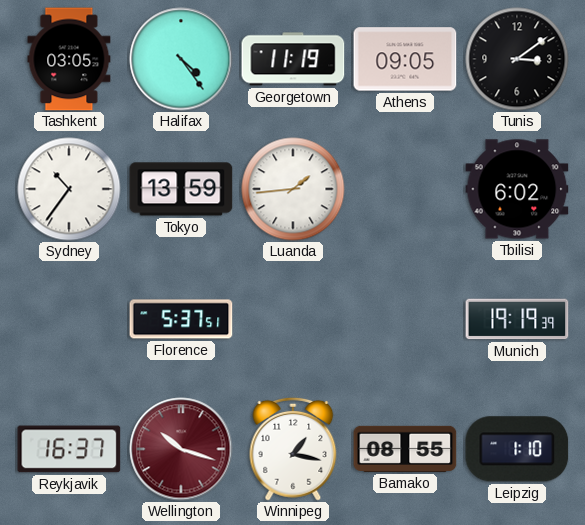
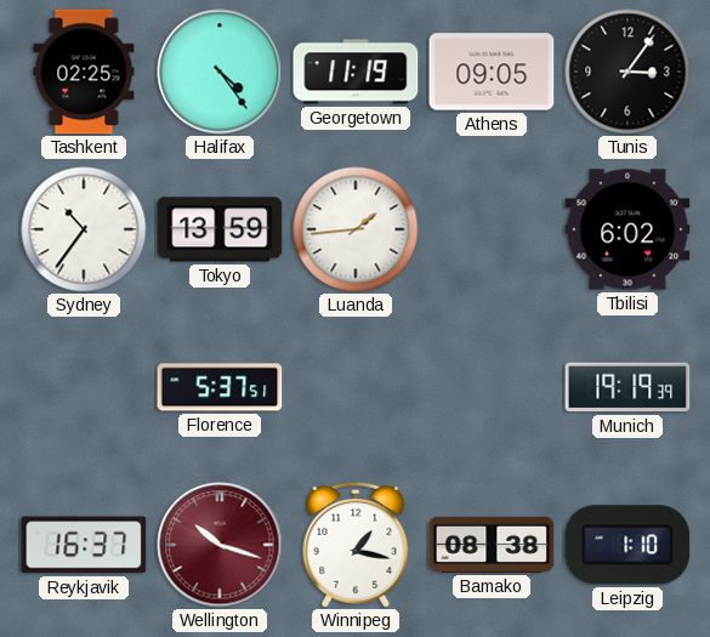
Tashkent: 03:05 -> 02:25
Tunis: 3:09 -> 3:06
Bamako: 08:55 -> 08:38
